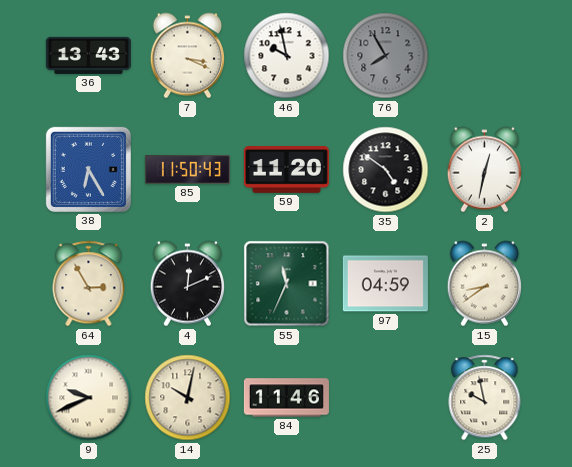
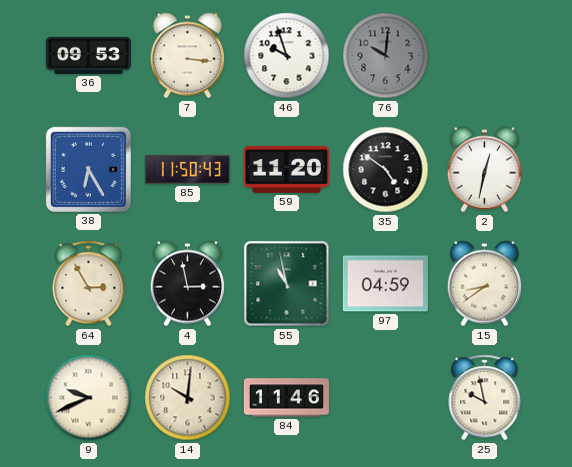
36: 13:43 -> 09:53
7: 3:19 -> 3:16
46: 9:58 -> 9:57
76: 7:55 -> 10:01
4: 12:11 -> 2:58
55: 11:34 -> 10:58
14: 10:02 -> 10:01
